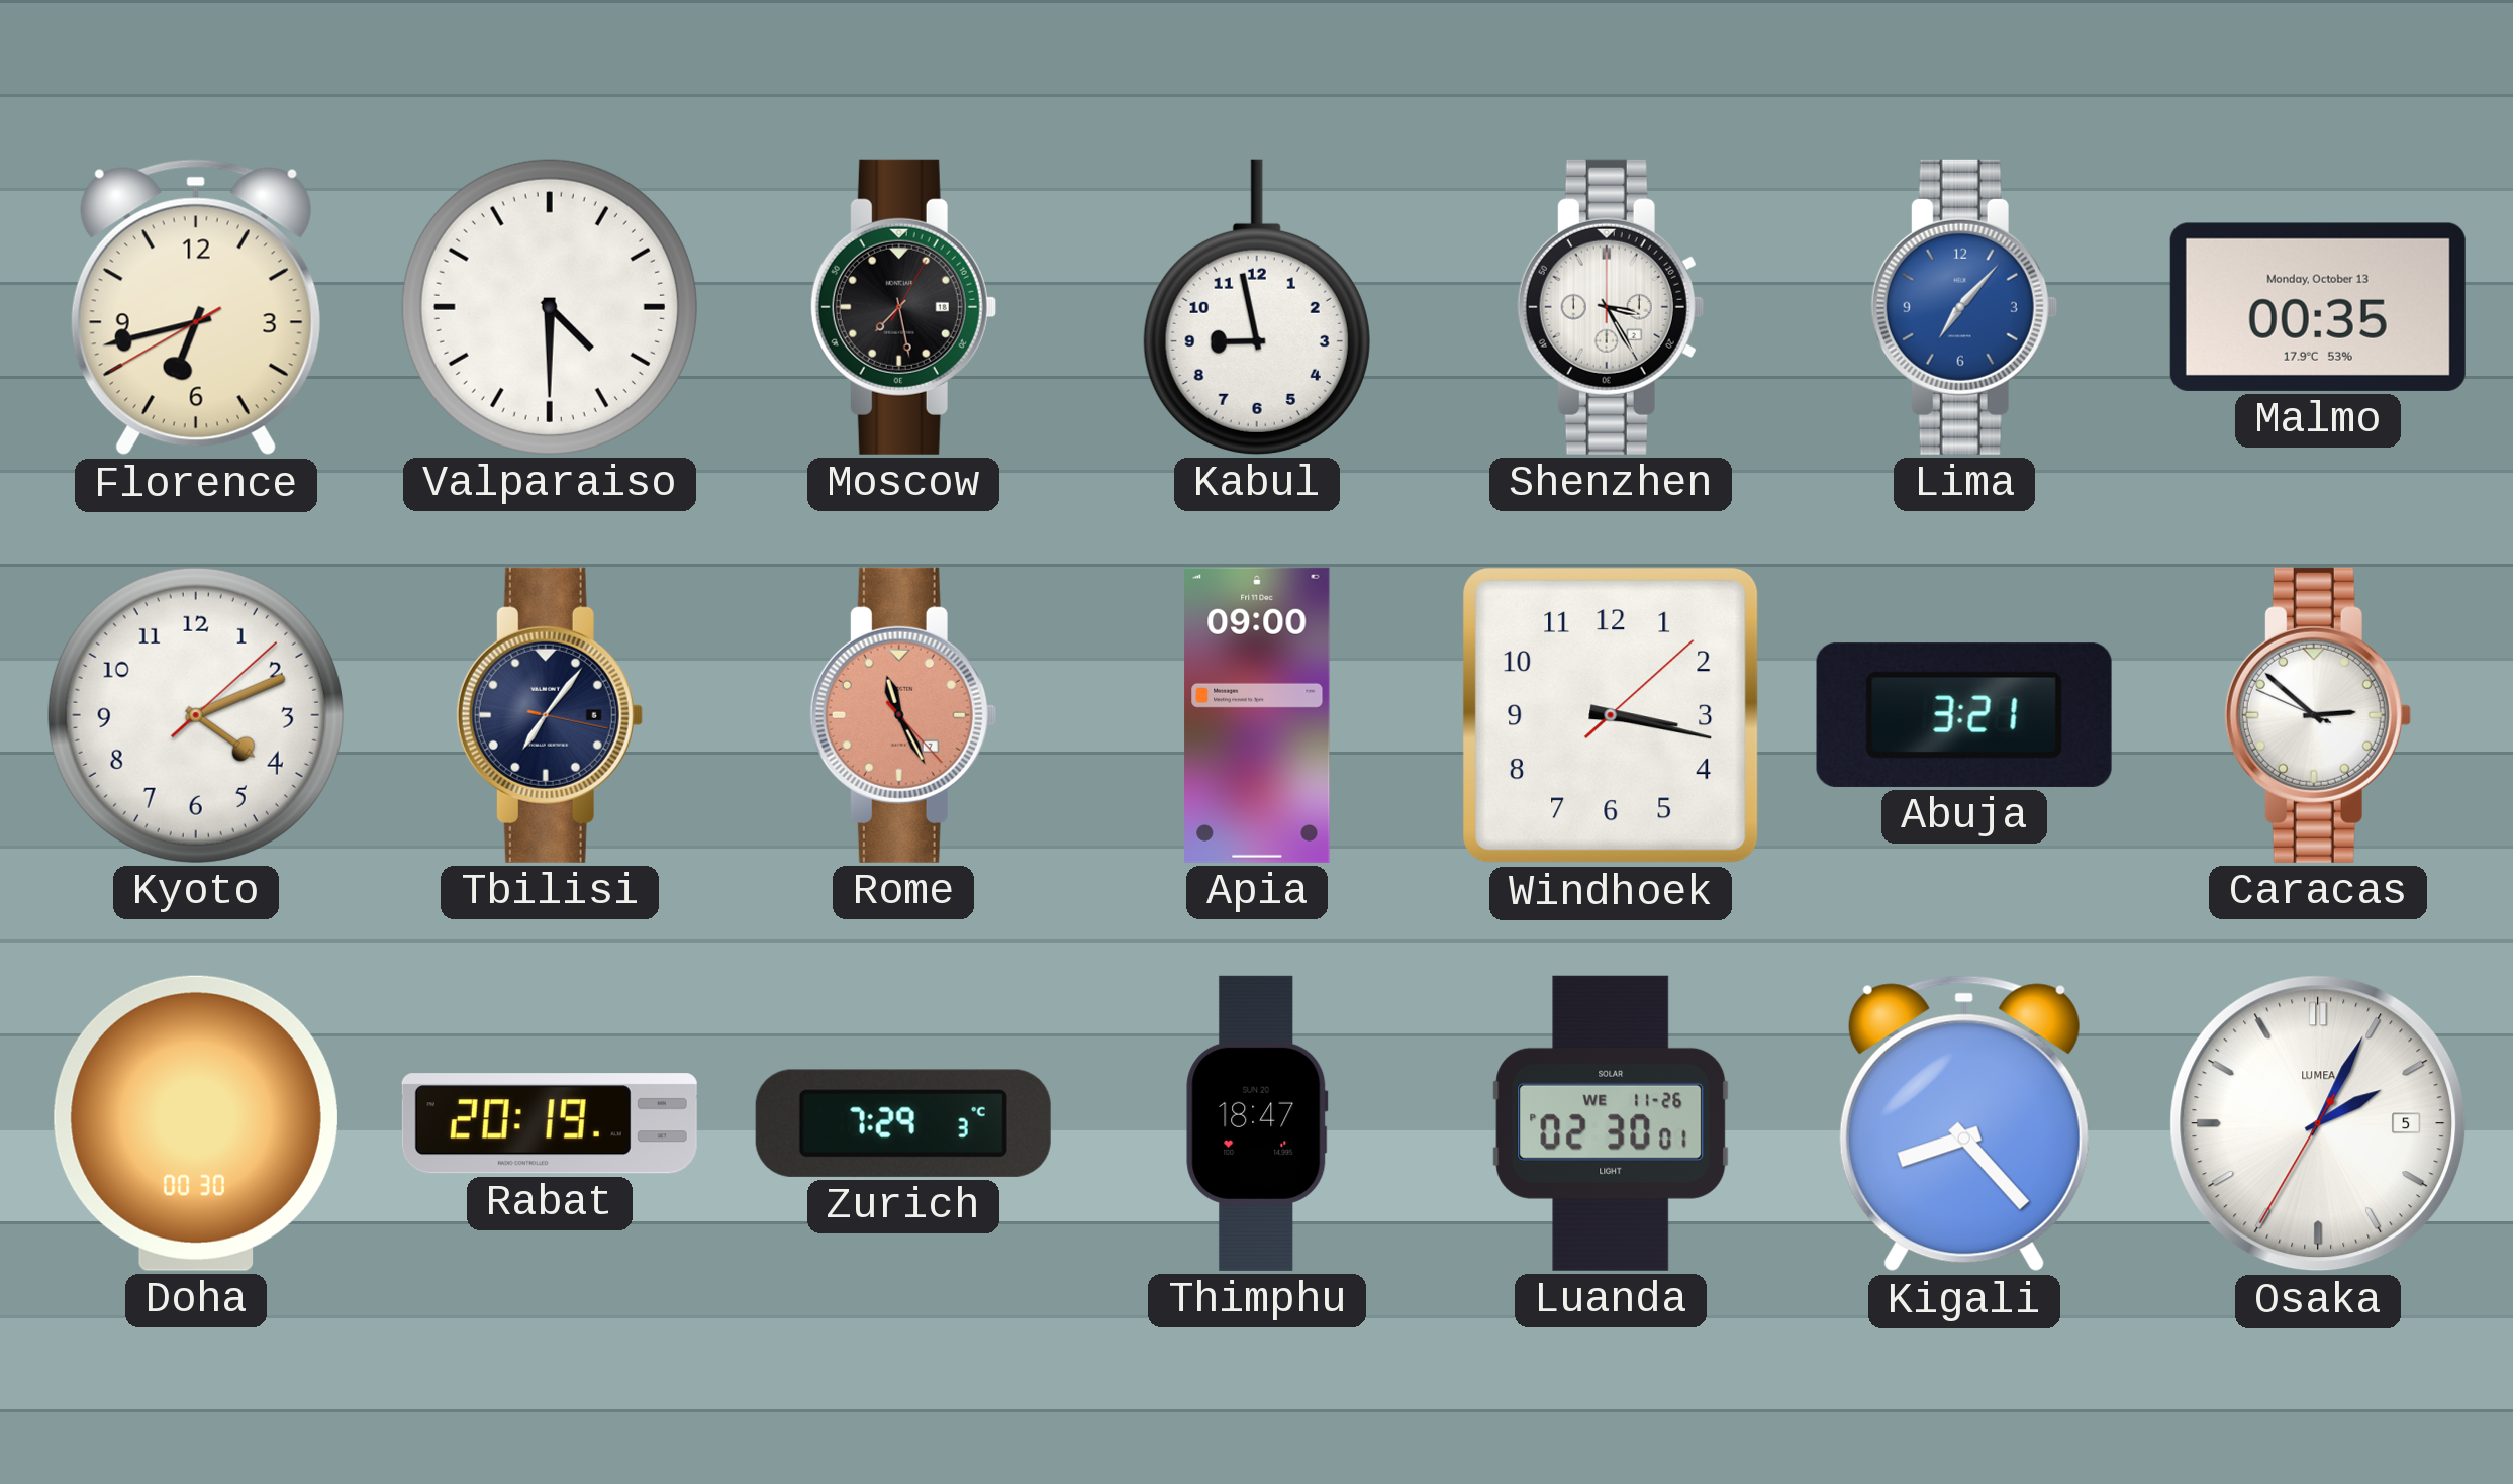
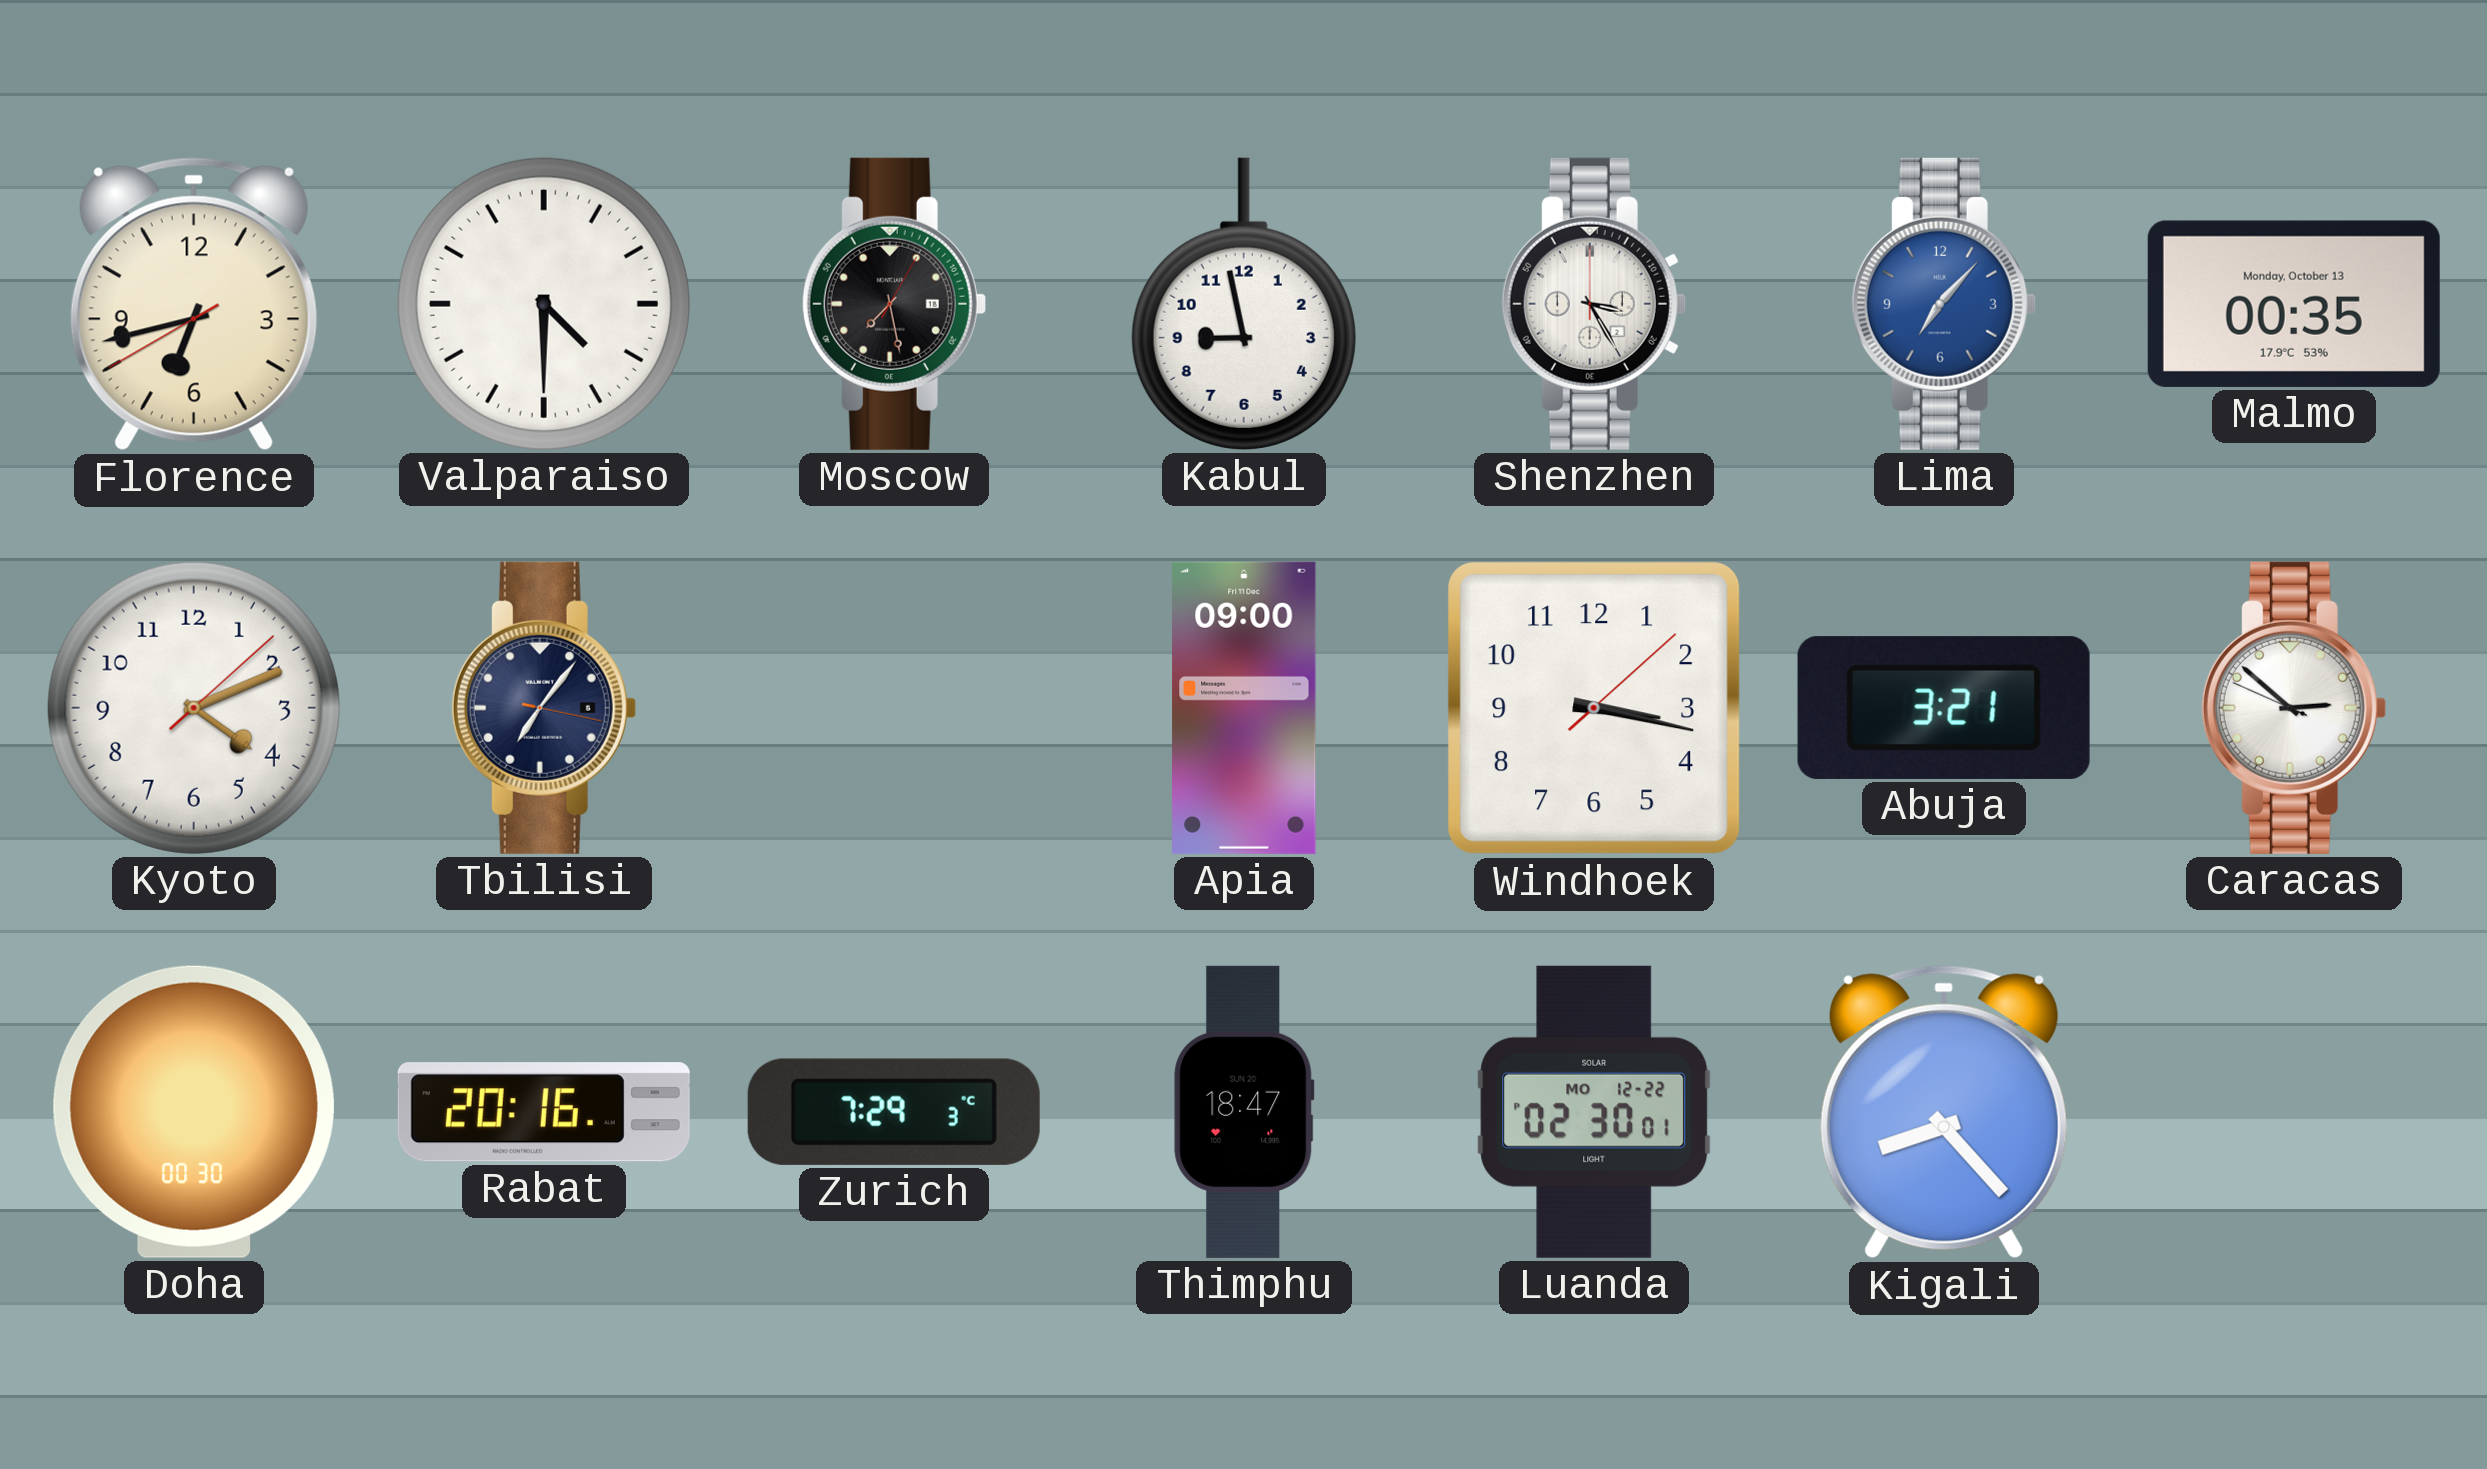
Rome: 11:25 -> none
Rabat: 20:19 -> 20:16
Luanda date: WE 11-26 -> MO 12-22
Osaka: 2:04 -> none
